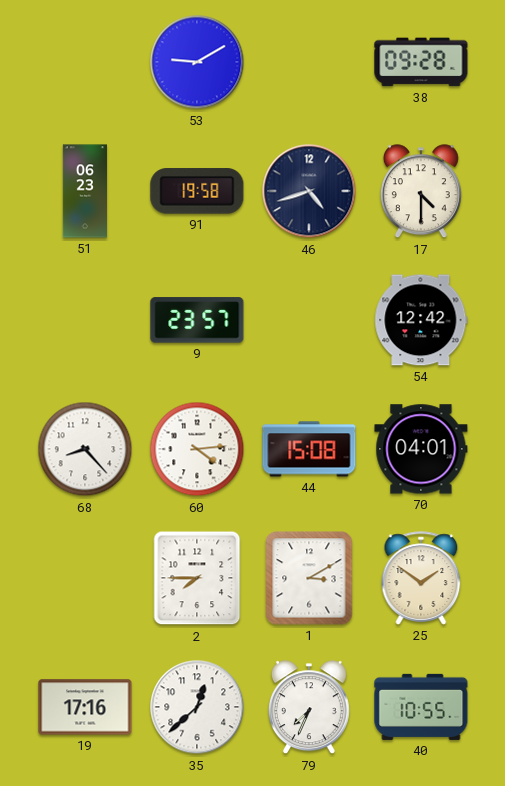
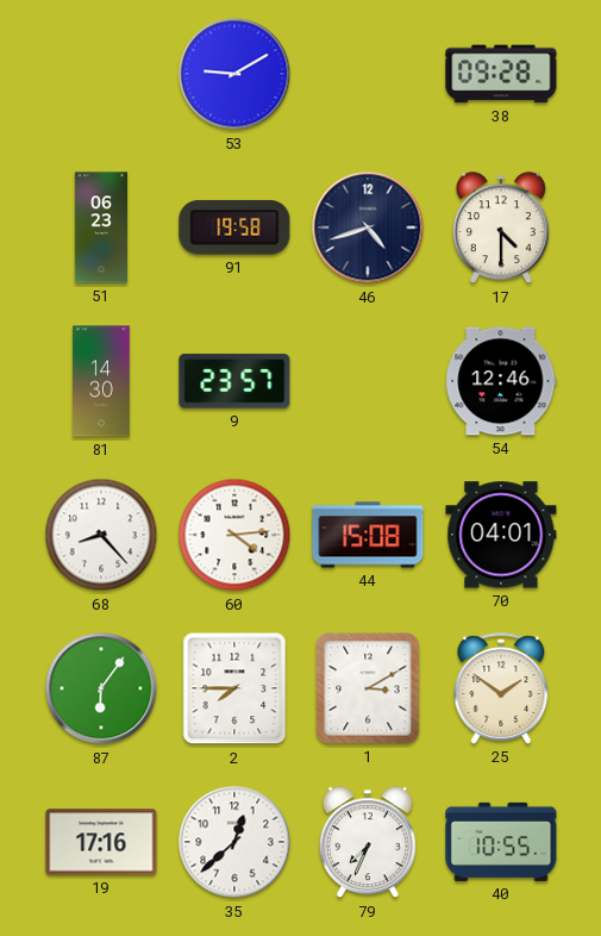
81: none -> 14:30
54: 12:42 -> 12:46
87: none -> 6:06
